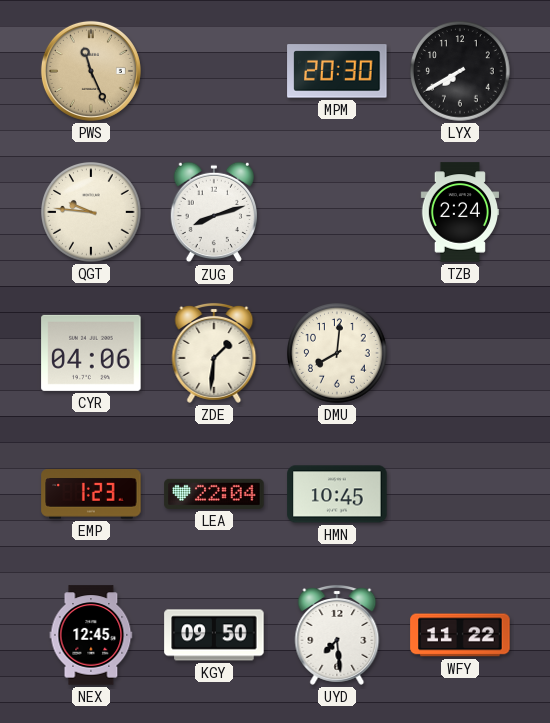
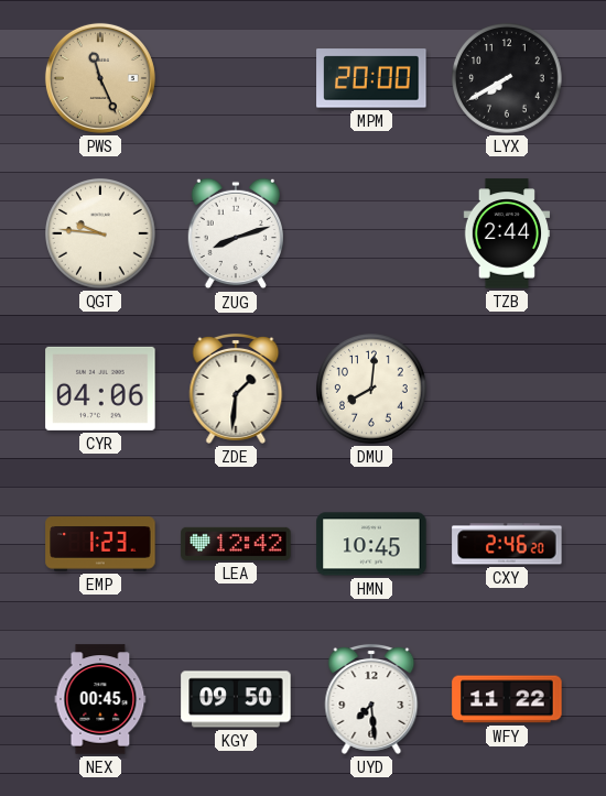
MPM: 20:30 -> 20:00
TZB: 2:24 -> 2:44
LEA: 22:04 -> 12:42
CXY: none -> 2:46
NEX: 12:45 -> 00:45
